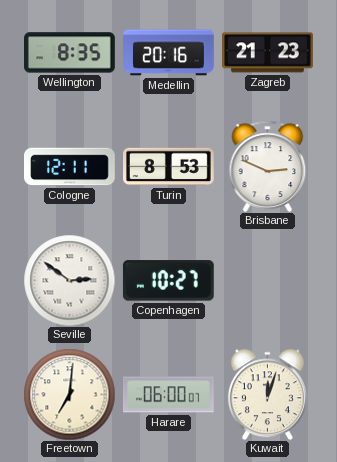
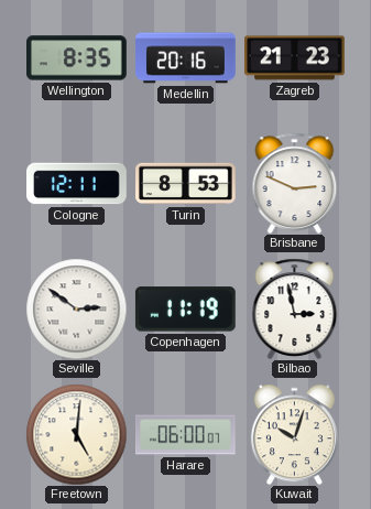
Copenhagen: 10:27 -> 11:19
Bilbao: none -> 2:58
Freetown: 7:01 -> 5:01
Kuwait: 12:03 -> 10:03
